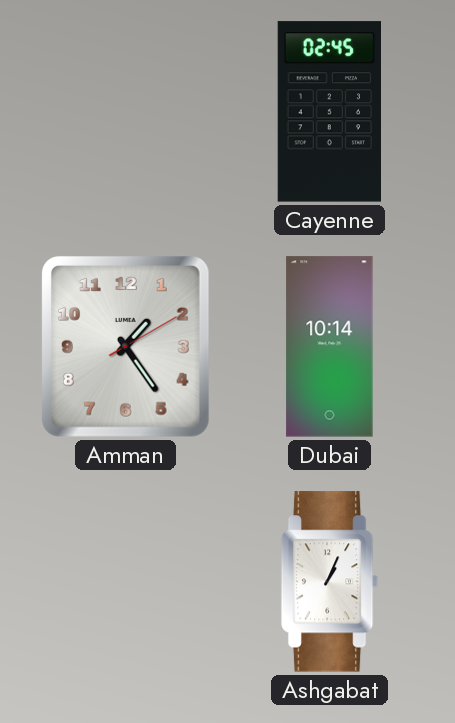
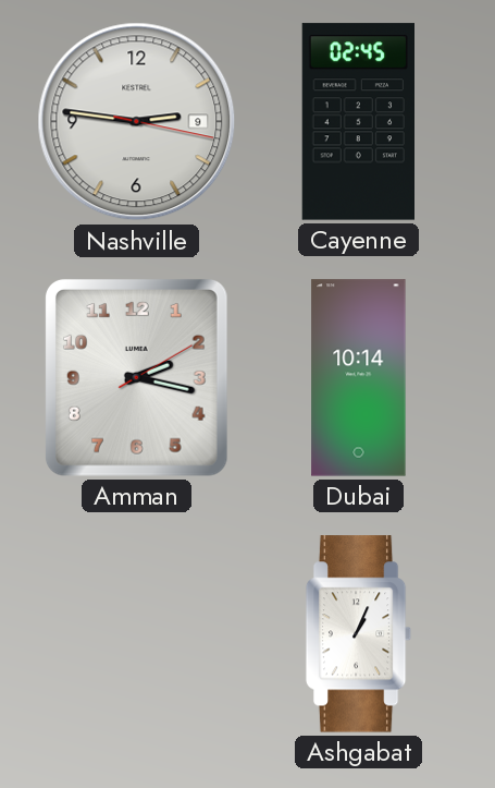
Nashville: none -> 2:46
Amman: 1:24 -> 2:17
